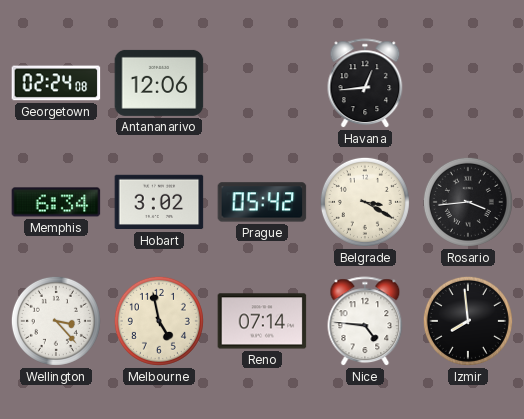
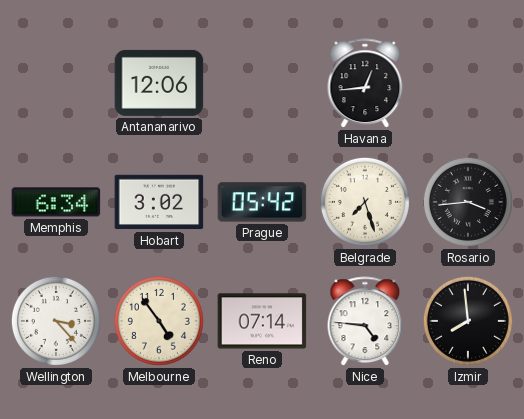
Georgetown: 02:24 -> none
Belgrade: 3:20 -> 7:27
Melbourne: 4:58 -> 4:54
